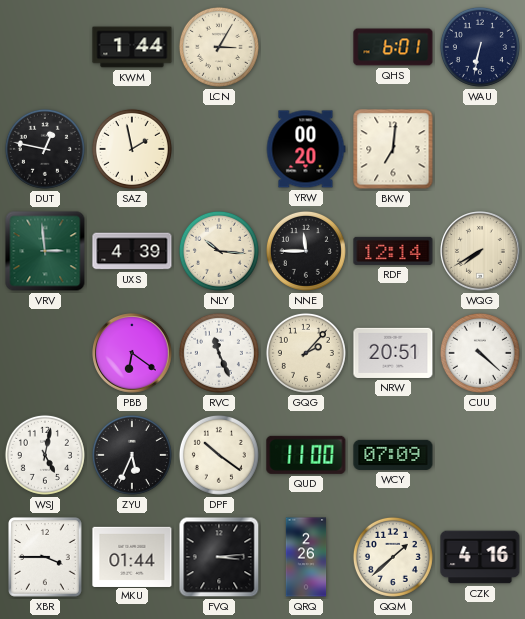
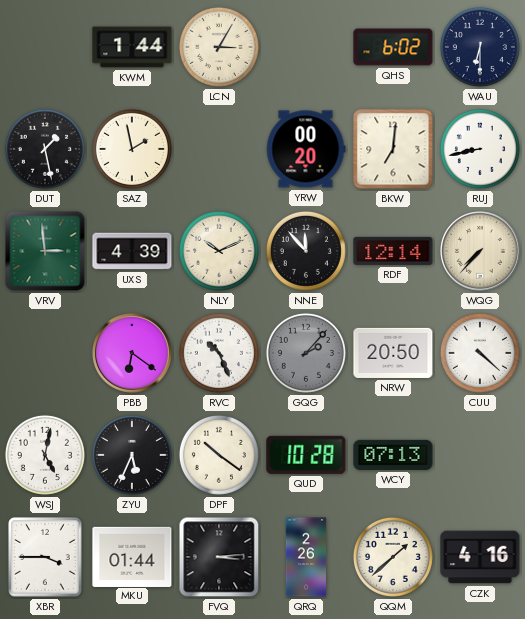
QHS: 6:01 -> 6:02
WAU: 6:32 -> 6:30
DUT: 12:47 -> 1:28
RUJ: none -> 8:43
NLY: 10:16 -> 10:11
NNE: 11:45 -> 11:53
WQG: 7:40 -> 7:37
RVC: 11:26 -> 10:26
GQG dial: cream -> grey
NRW: 20:51 -> 20:50
QUD: 11:00 -> 10:28
WCY: 07:09 -> 07:13
